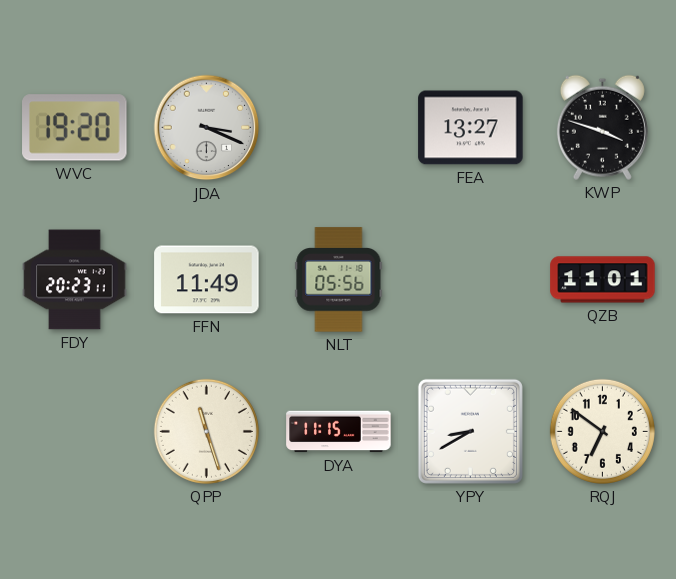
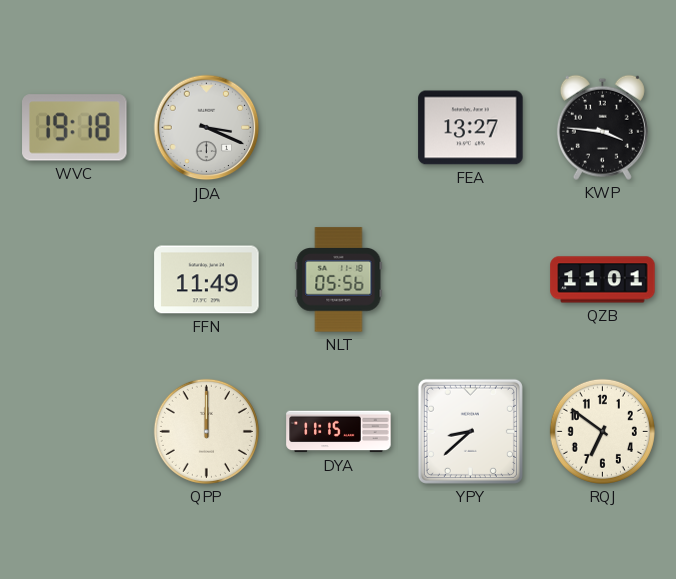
WVC: 19:20 -> 19:18
KWP: 3:48 -> 3:46
FDY: 20:23 -> none
QPP: 11:27 -> 12:00
YPY: 8:40 -> 8:38
